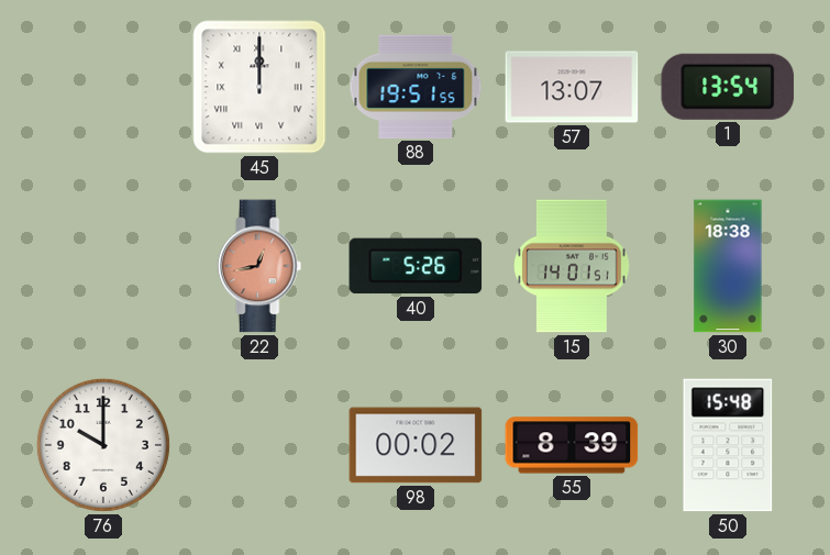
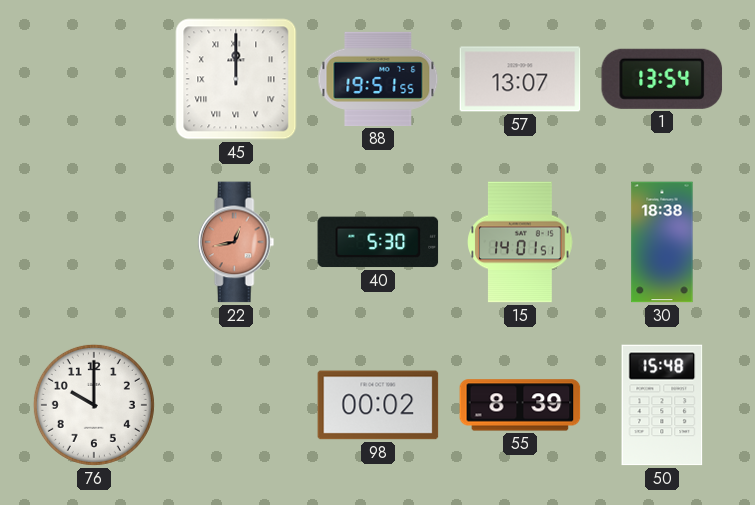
40: 5:26 -> 5:30
